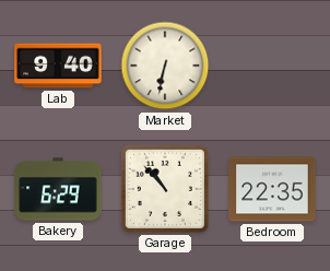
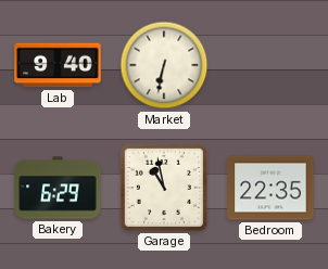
Garage: 10:53 -> 10:58
